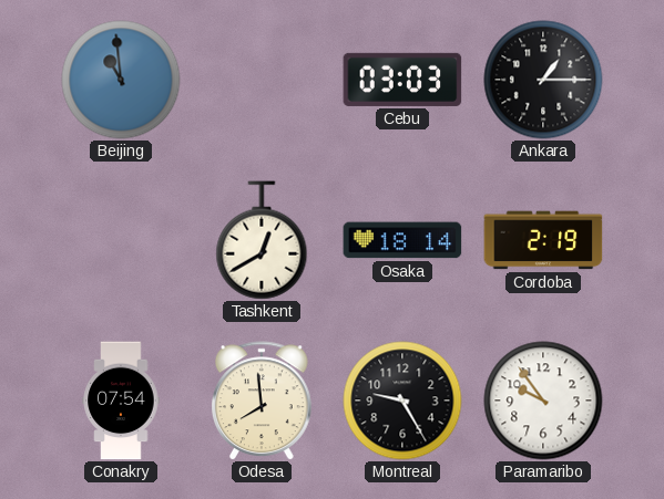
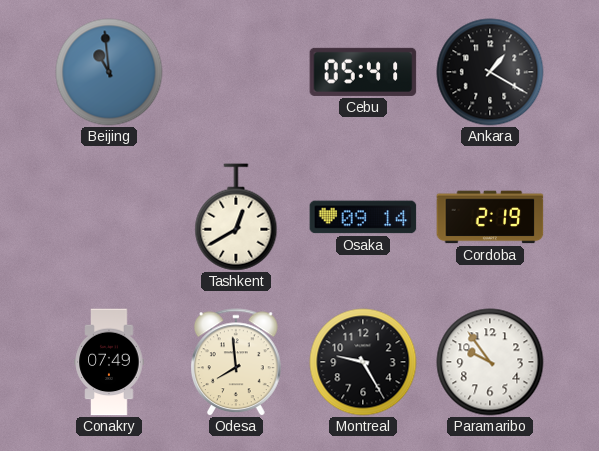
Cebu: 03:03 -> 05:41
Ankara: 1:15 -> 1:20
Osaka: 18:14 -> 09:14
Conakry: 07:54 -> 07:49
